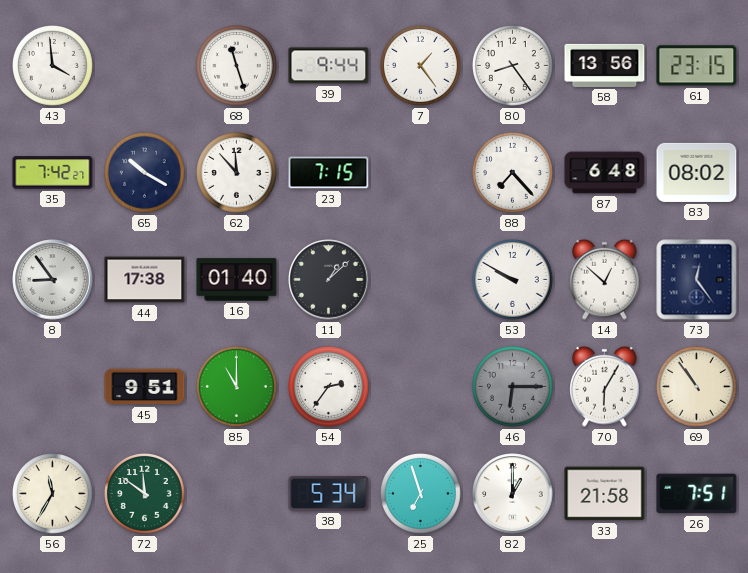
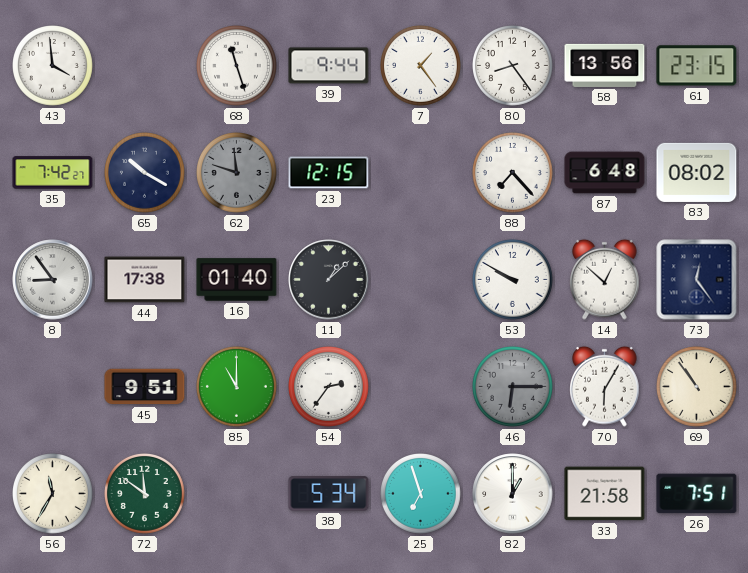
62: 11:53 -> 11:48
62 dial: white -> grey
23: 7:15 -> 12:15
